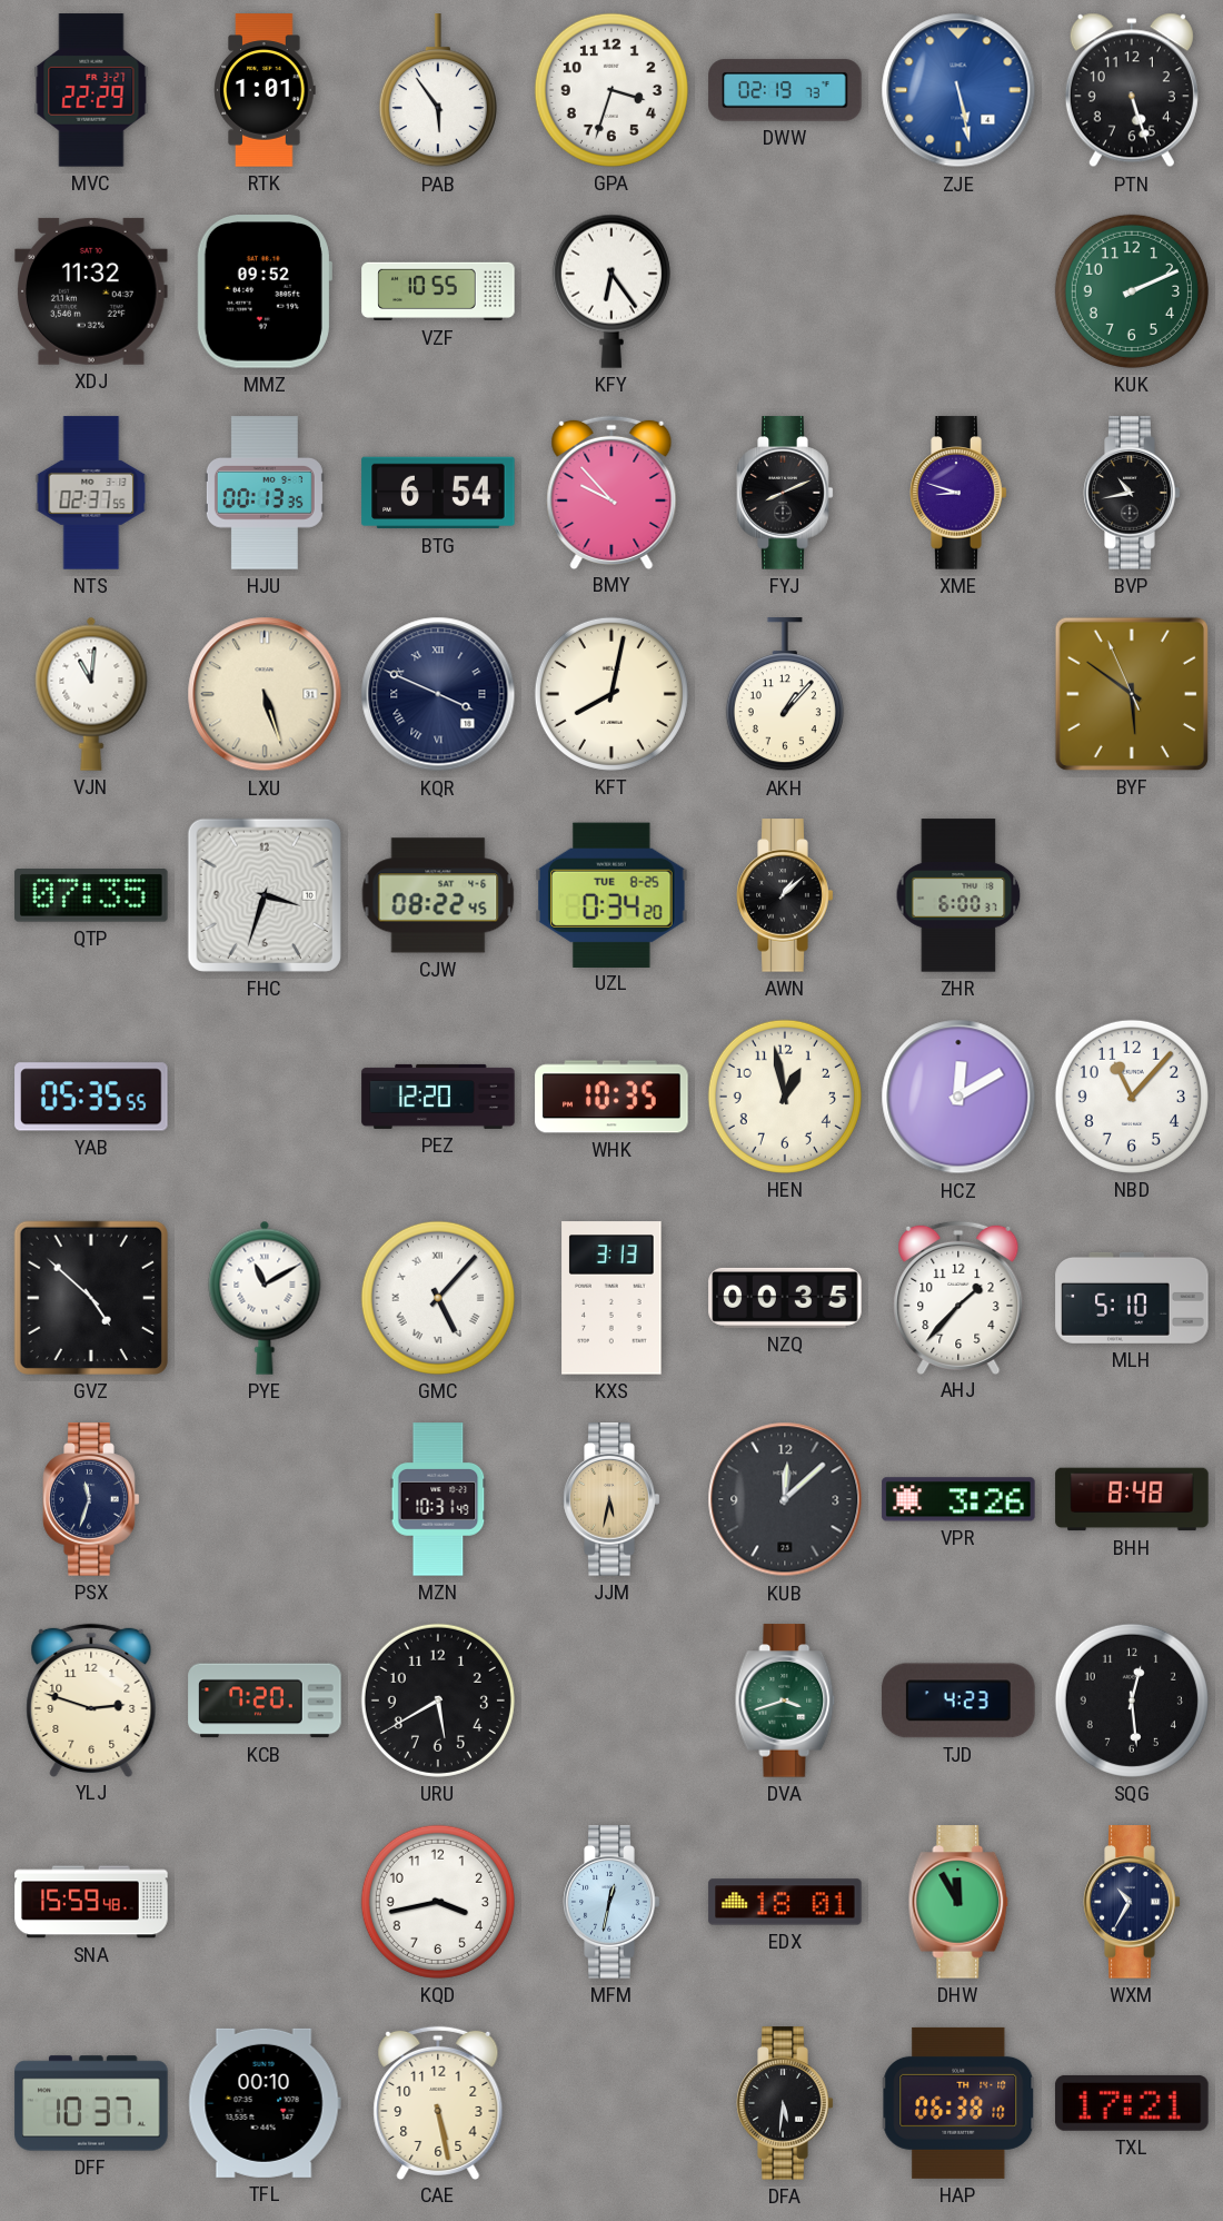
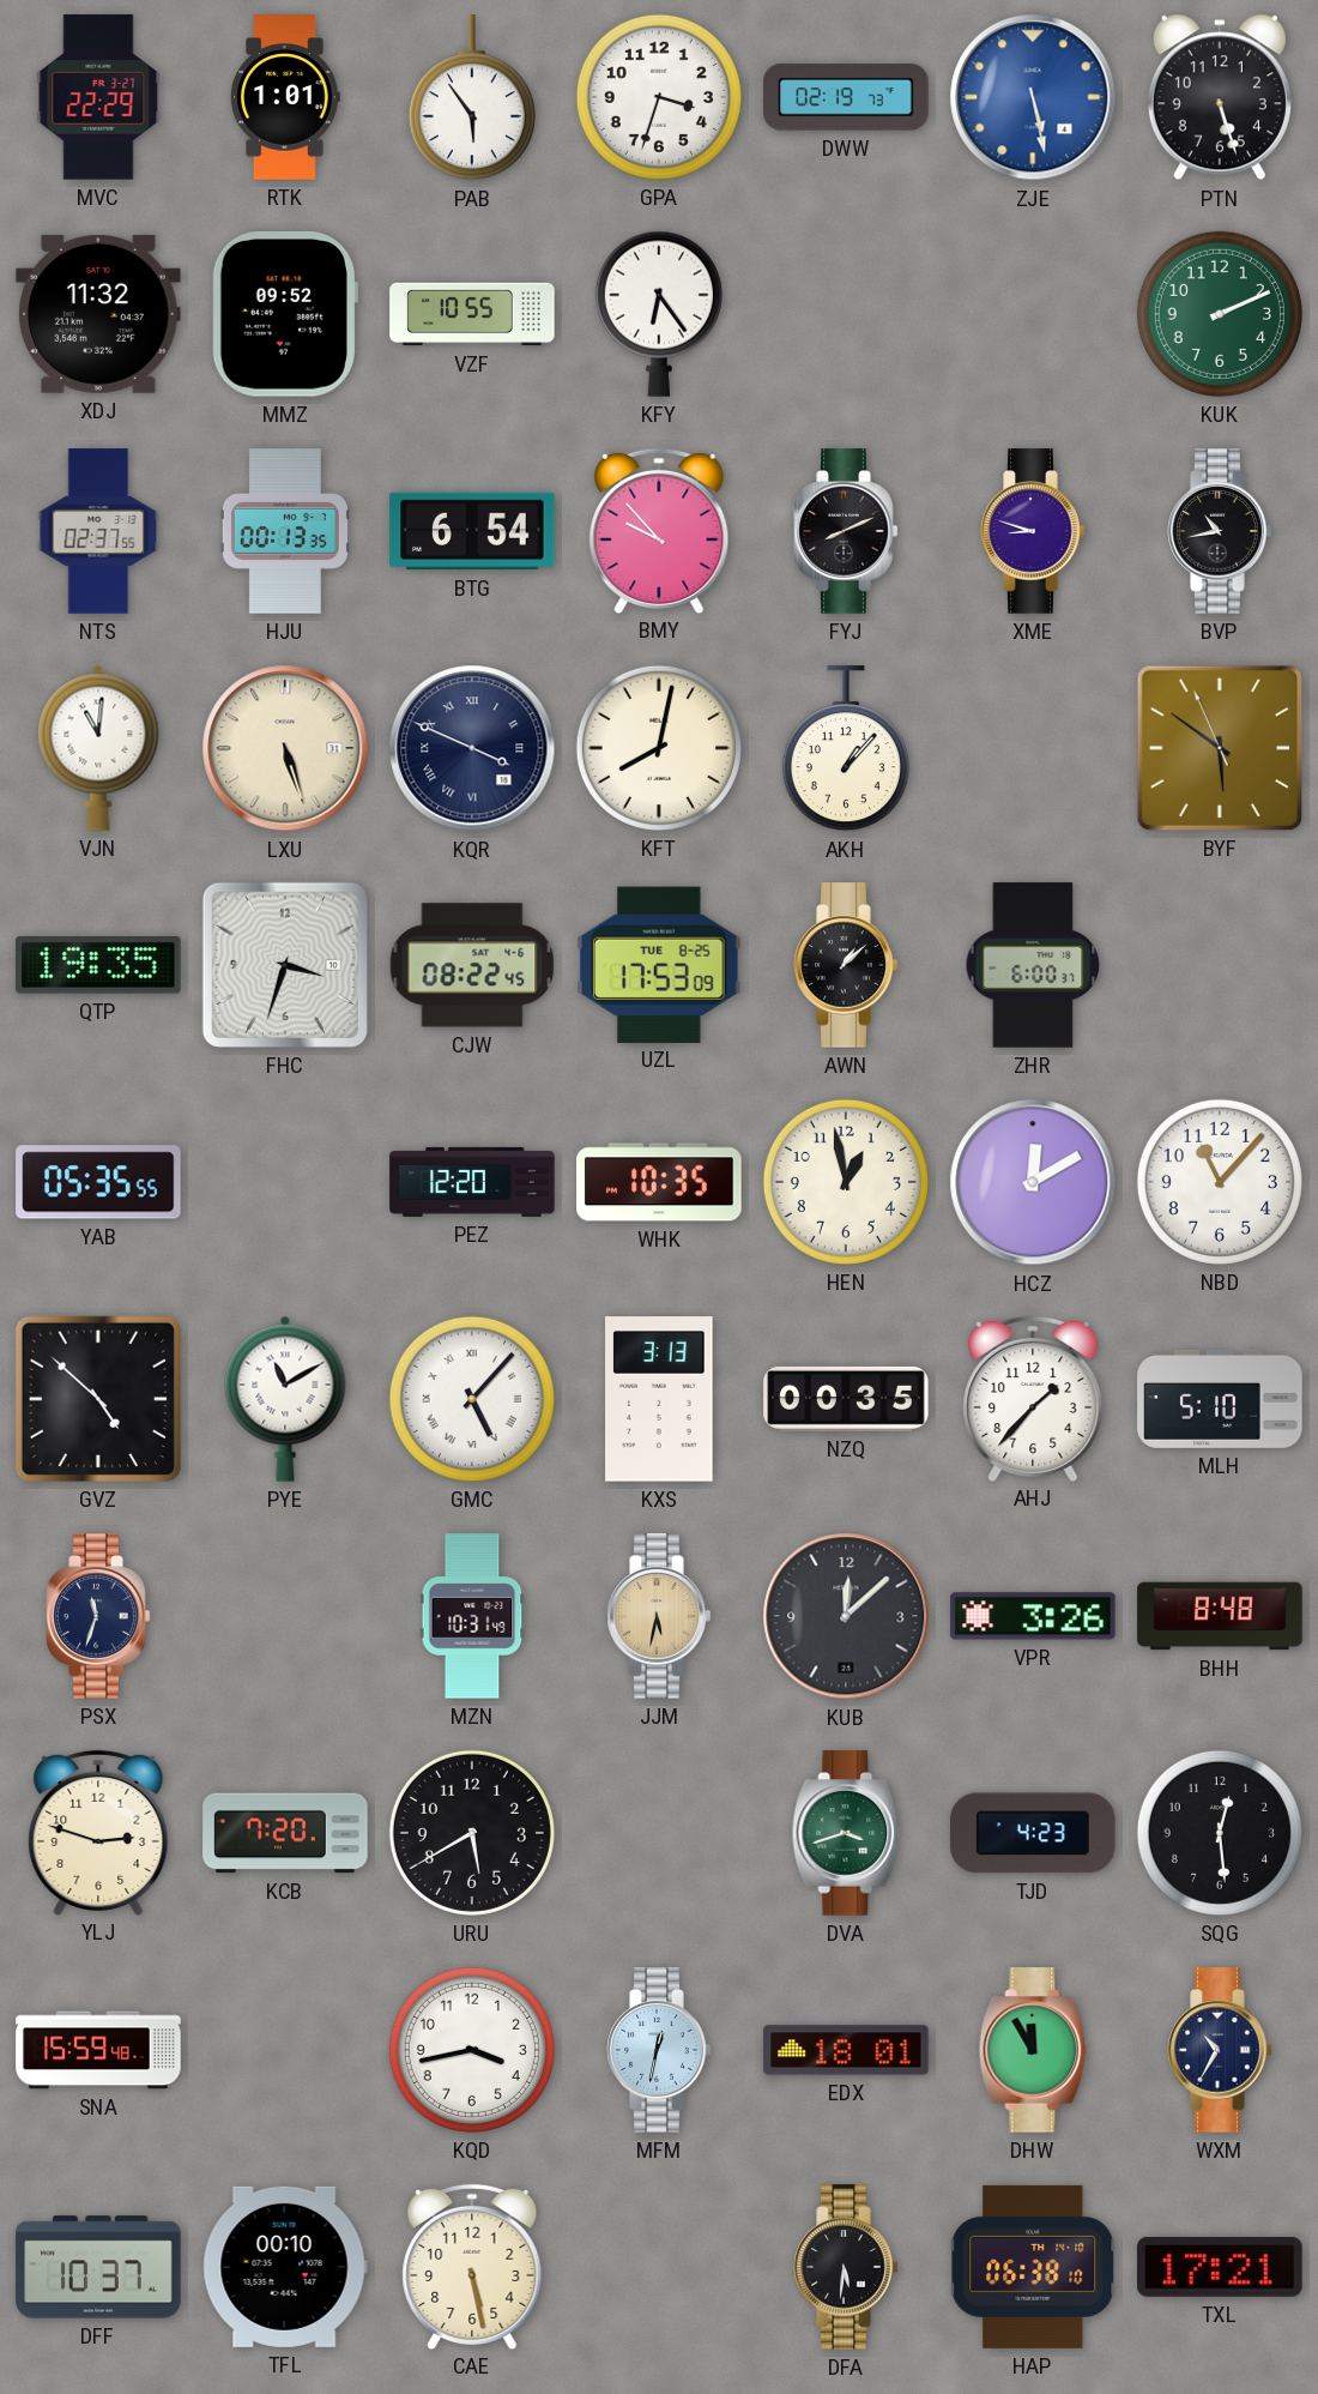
QTP: 07:35 -> 19:35
UZL: 0:34 -> 17:53
